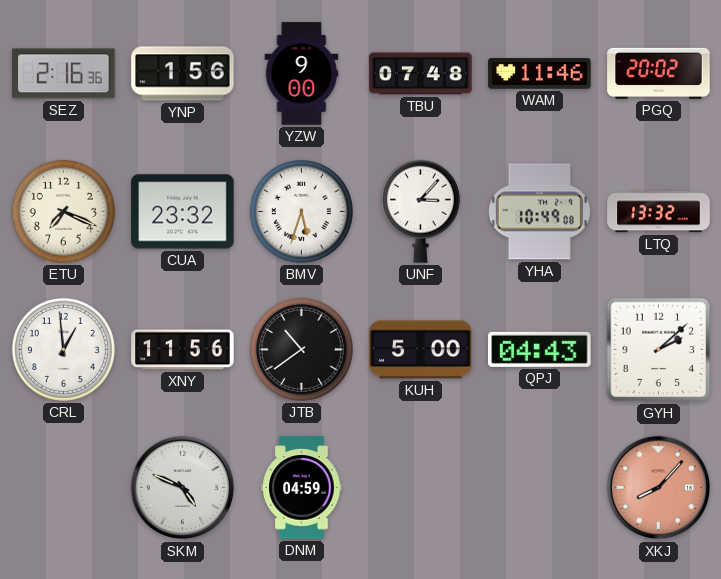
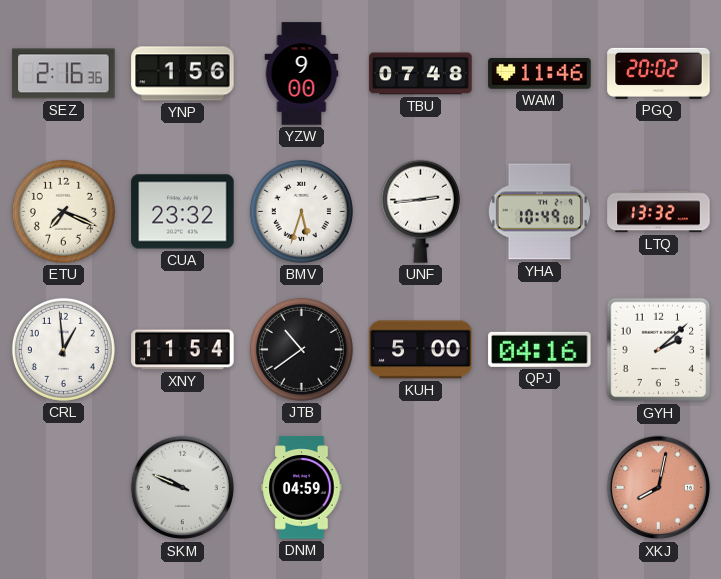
UNF: 3:07 -> 2:44
XNY: 11:56 -> 11:54
QPJ: 04:43 -> 04:16
SKM: 4:49 -> 9:49
XKJ: 8:07 -> 8:02
